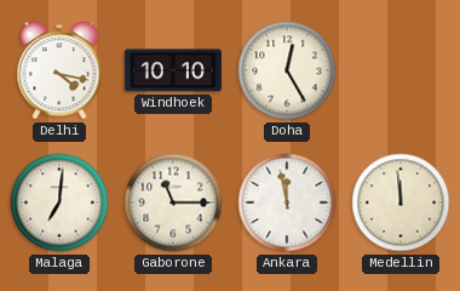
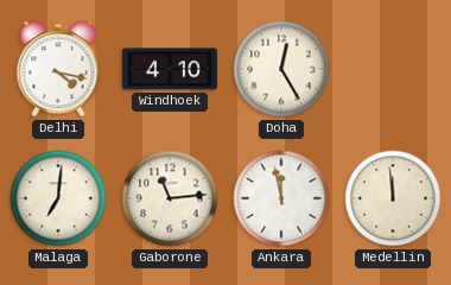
Windhoek: 10:10 -> 4:10
Gaborone: 11:15 -> 11:14
